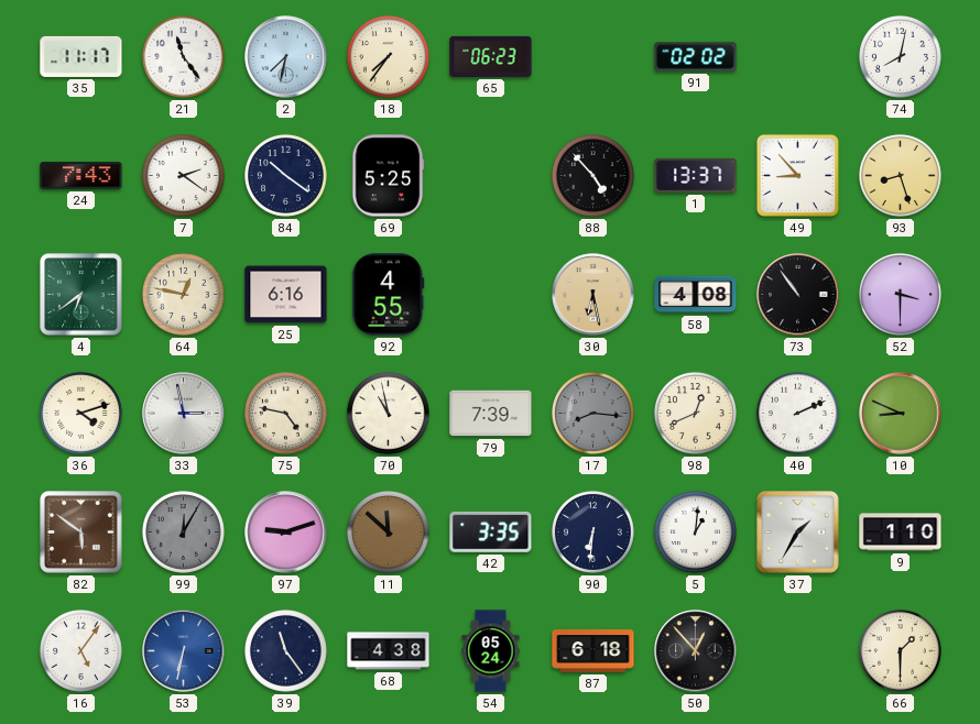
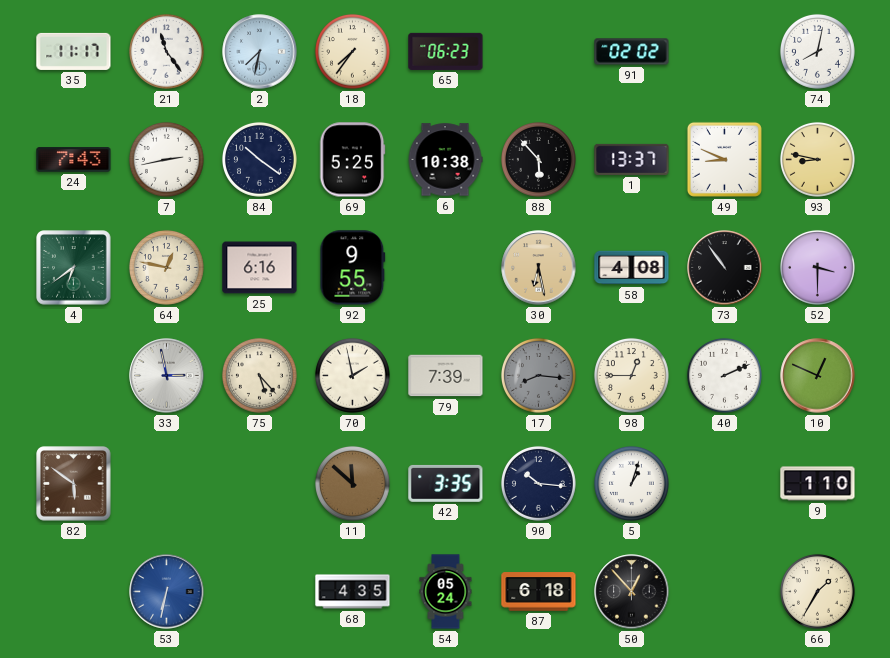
7: 2:21 -> 2:43
6: none -> 10:38
88: 4:53 -> 5:53
49: 8:53 -> 8:49
93: 8:27 -> 8:47
92: 4:55 -> 9:55
36: 4:12 -> none
75: 4:47 -> 5:23
70: 10:58 -> 1:58
98: 12:41 -> 12:45
10: 8:49 -> 12:49
99: 12:05 -> none
97: 9:12 -> none
90: 6:31 -> 10:16
5: 1:01 -> 1:03
37: 1:35 -> none
16: 5:06 -> none
39: 11:24 -> none
68: 4:38 -> 4:35
66: 1:30 -> 1:35
